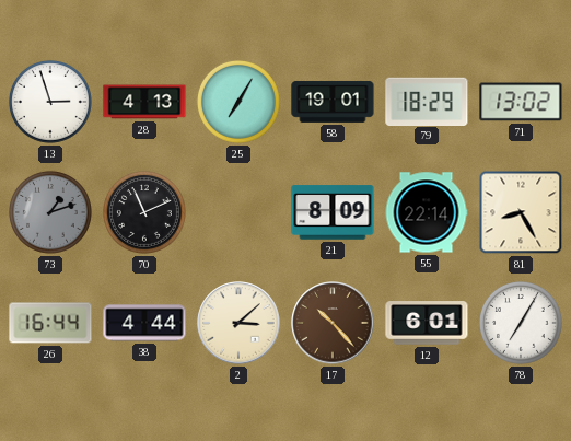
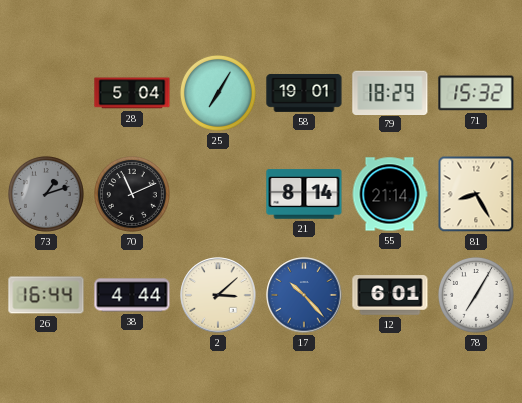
13: 2:57 -> none
28: 4:13 -> 5:04
71: 13:02 -> 15:32
21: 8:09 -> 8:14
55: 22:14 -> 21:14
17 dial: brown -> blue
